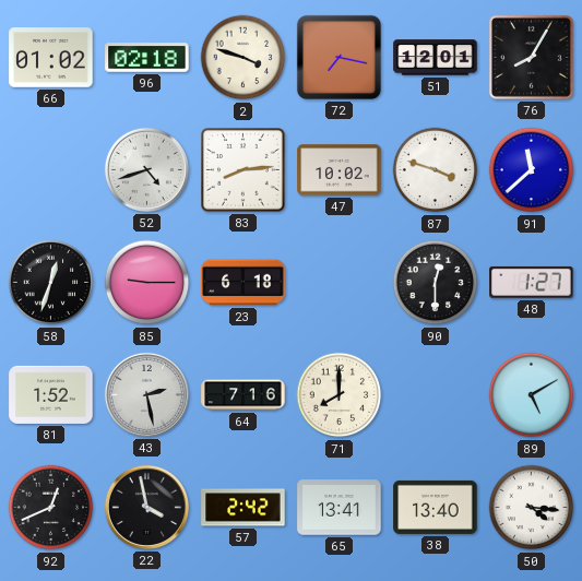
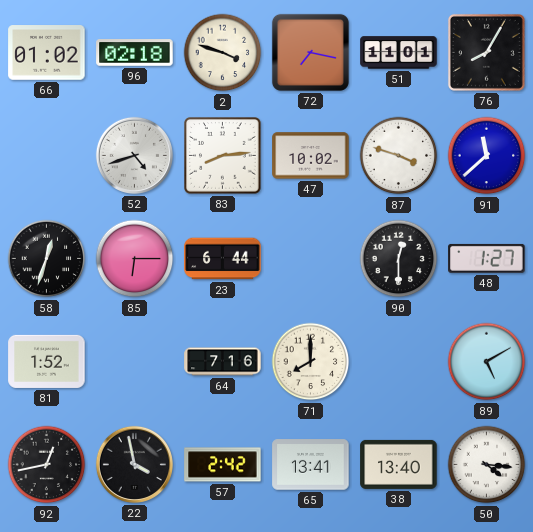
51: 12:01 -> 11:01
85: 9:15 -> 6:15
23: 6:18 -> 6:44
43: 2:28 -> none
92: 12:41 -> 12:43
